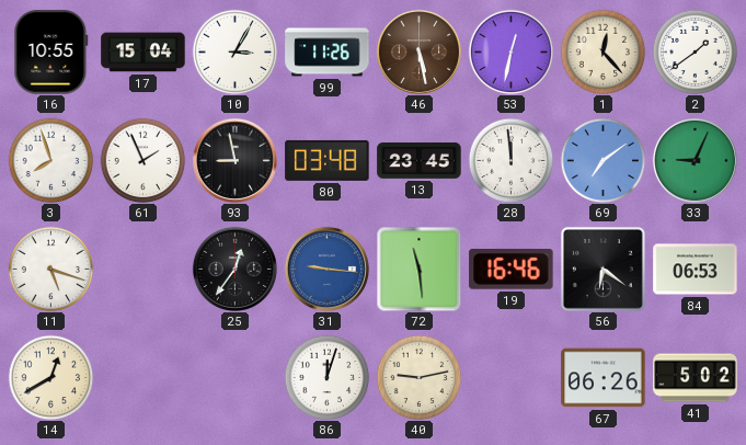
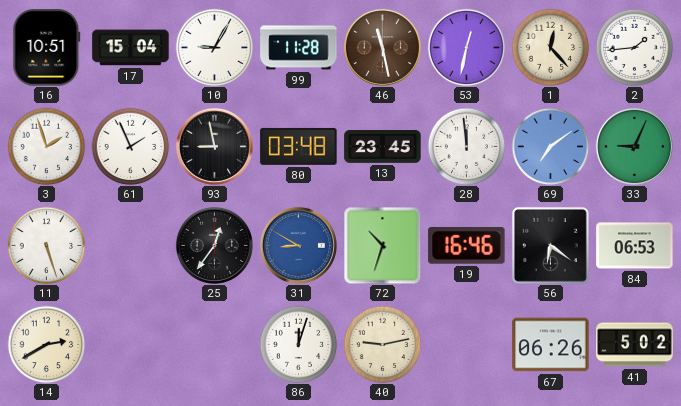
16: 10:55 -> 10:51
10: 3:05 -> 9:05
99: 11:26 -> 11:28
46: 5:28 -> 11:28
2: 1:39 -> 1:44
3: 7:57 -> 1:57
11: 5:18 -> 5:27
31: 9:16 -> 8:50
72: 11:29 -> 10:33
14: 12:40 -> 2:40
